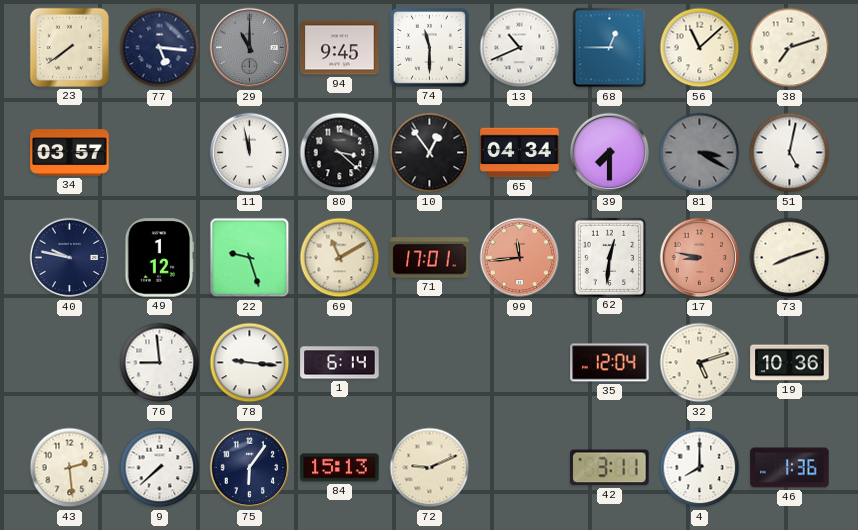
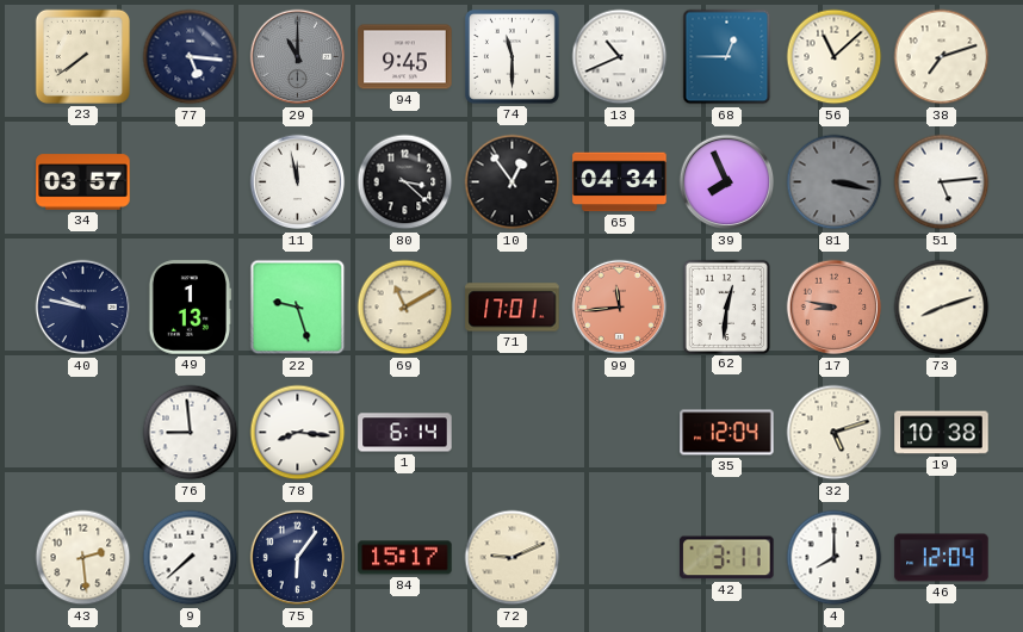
39: 7:30 -> 7:56
81: 3:20 -> 3:17
51: 5:02 -> 5:14
49: 1:12 -> 1:13
78: 9:16 -> 8:16
19: 10:36 -> 10:38
84: 15:13 -> 15:17
46: 1:36 -> 12:04
